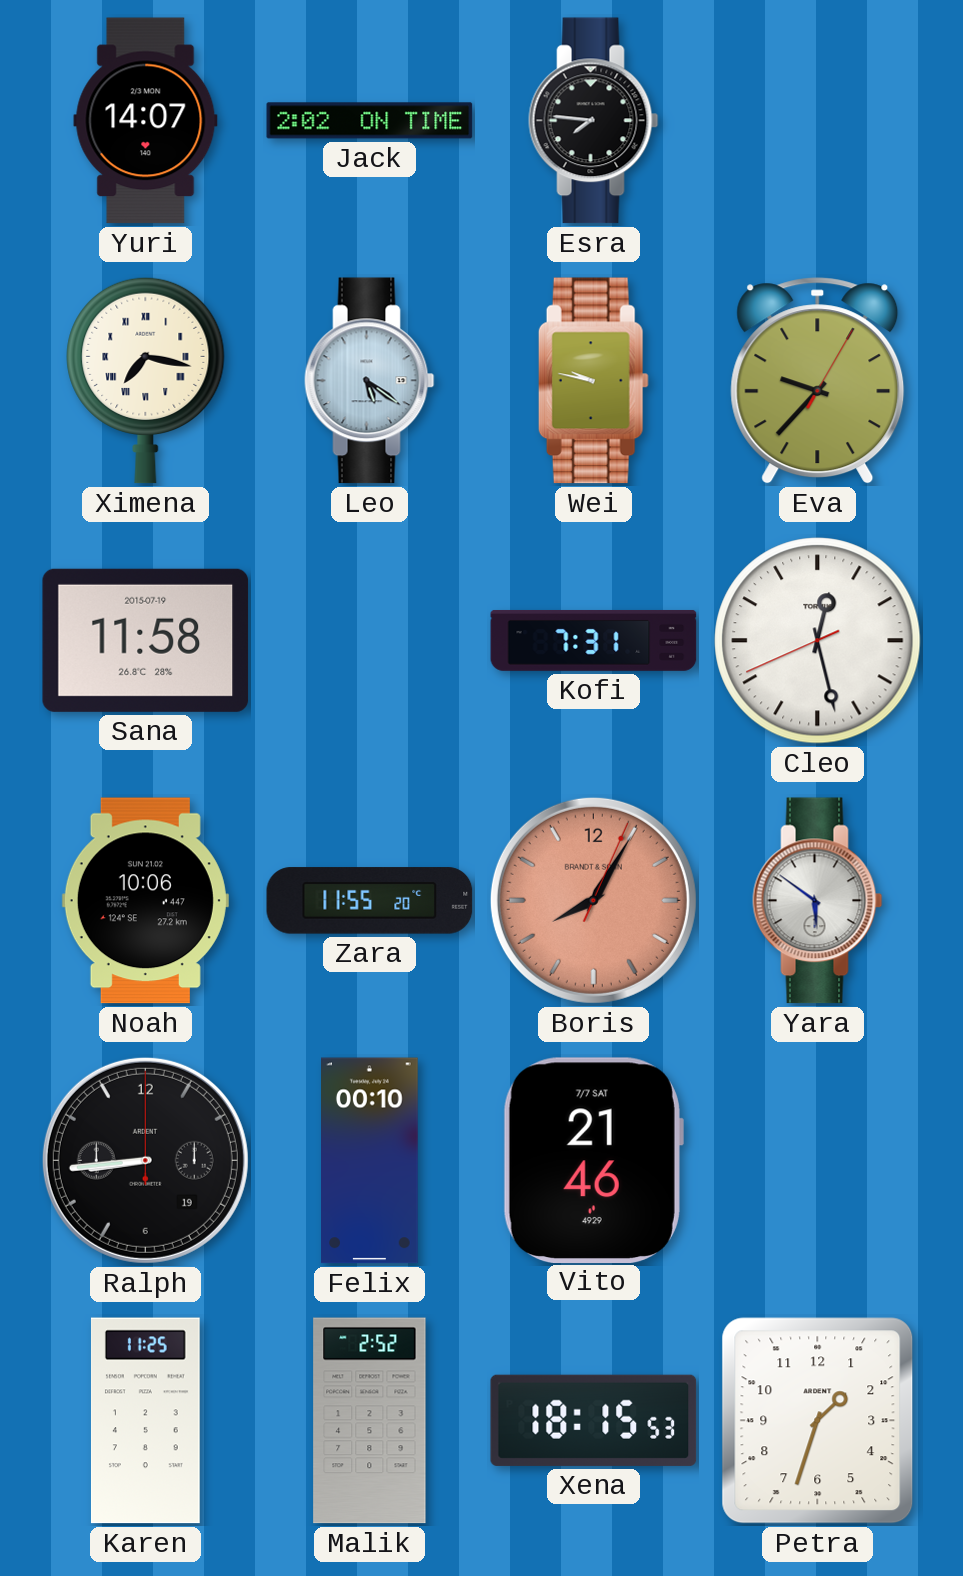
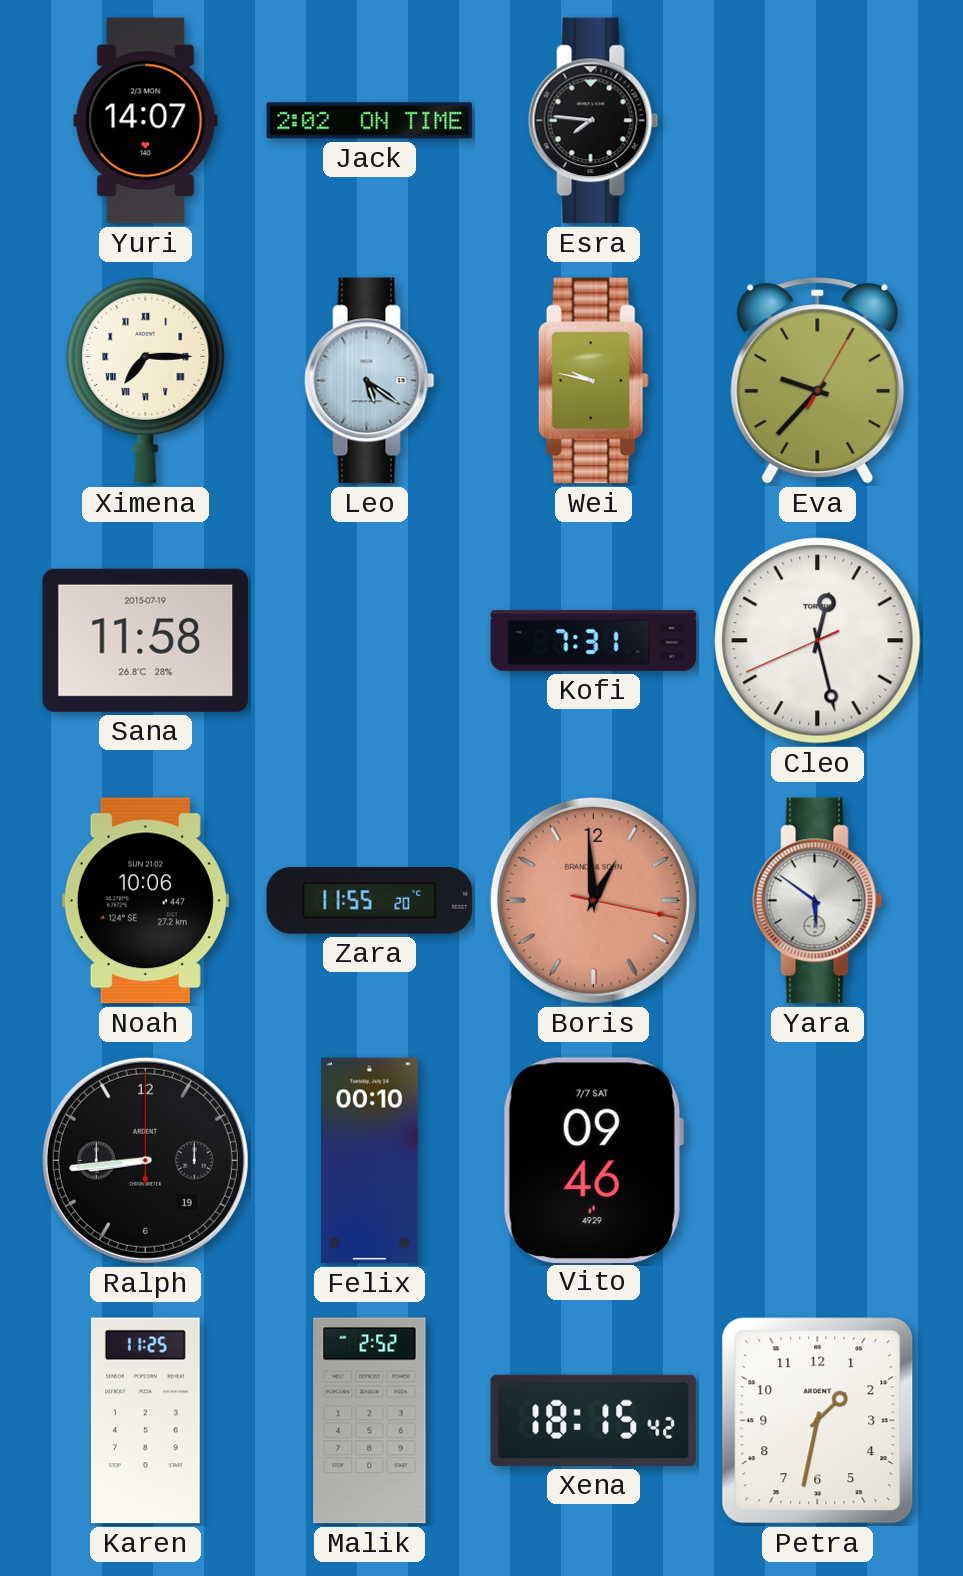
Ximena: 7:17 -> 7:15
Boris: 8:05 -> 12:59
Vito: 21:46 -> 09:46
Xena: 18:15:53 -> 18:15:42
Petra: 1:33 -> 1:32
